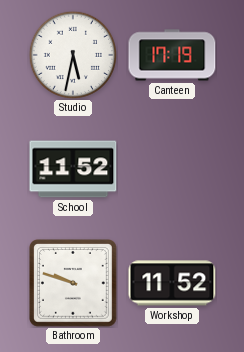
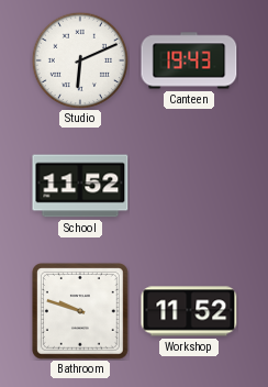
Studio: 5:32 -> 6:11
Canteen: 17:19 -> 19:43
